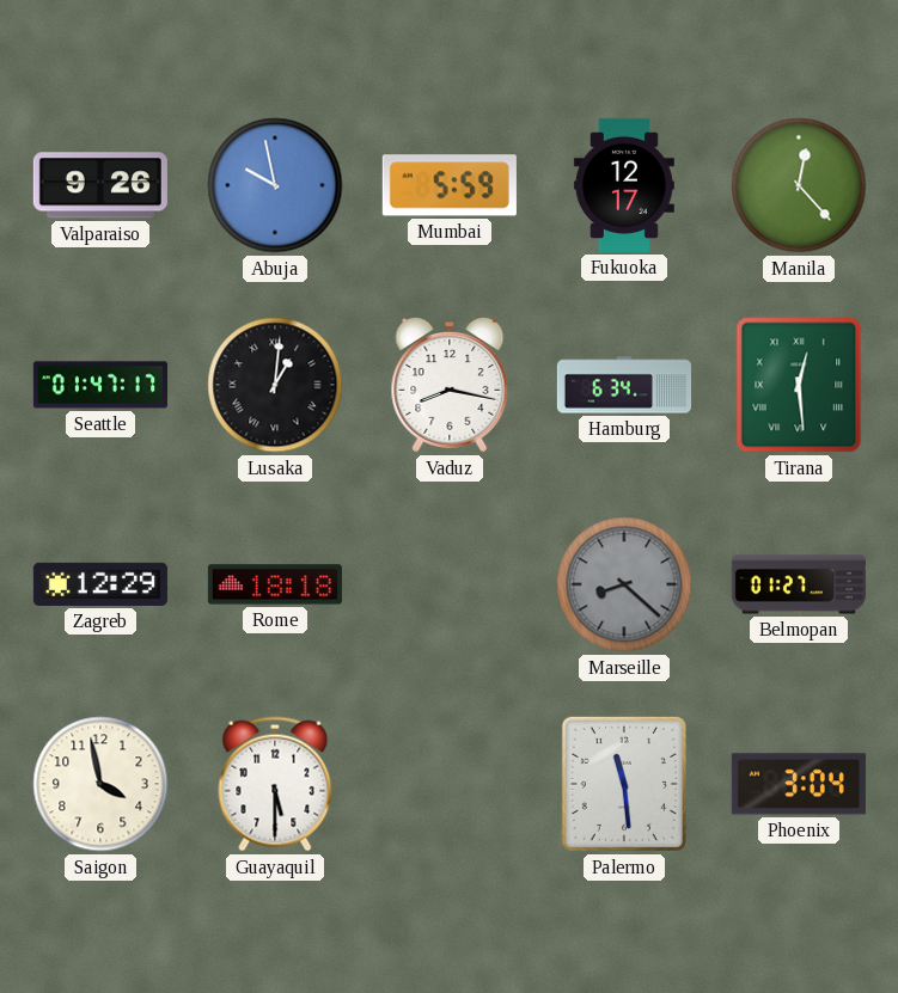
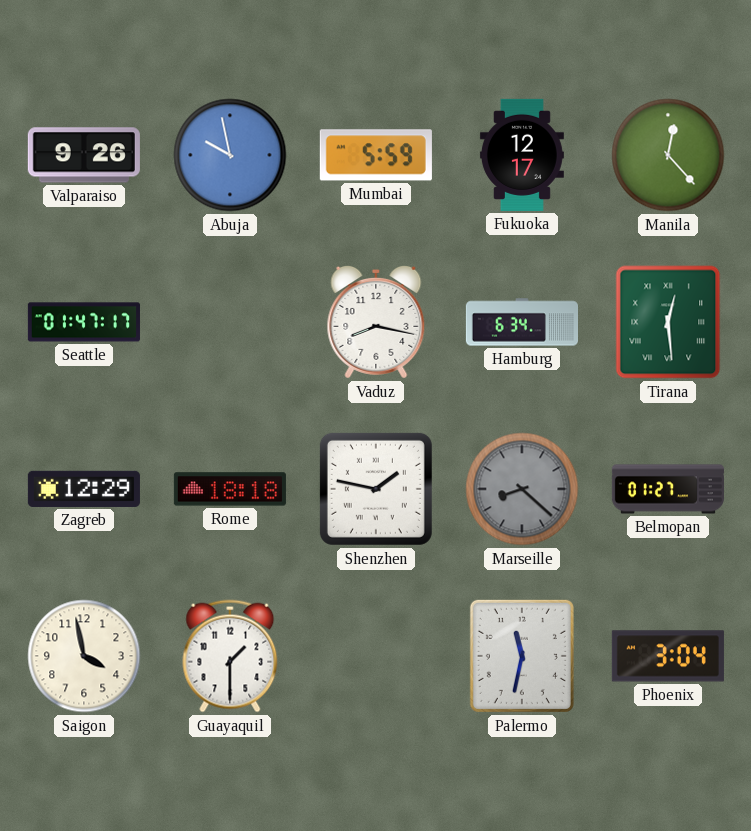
Lusaka: 1:01 -> none
Shenzhen: none -> 1:47
Guayaquil: 5:30 -> 1:30
Palermo: 11:29 -> 11:32
